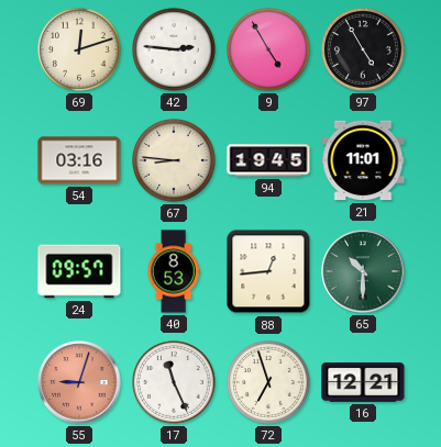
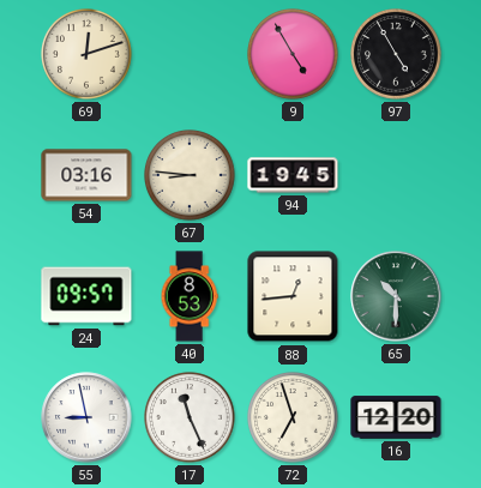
42: 2:46 -> none
21: 11:01 -> none
55: 9:03 -> 8:58
55 dial: salmon -> white
16: 12:21 -> 12:20
